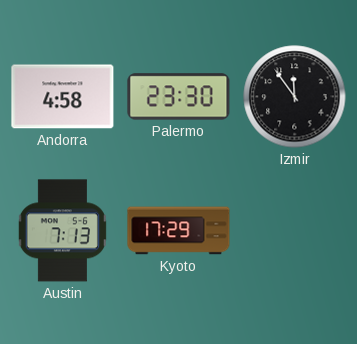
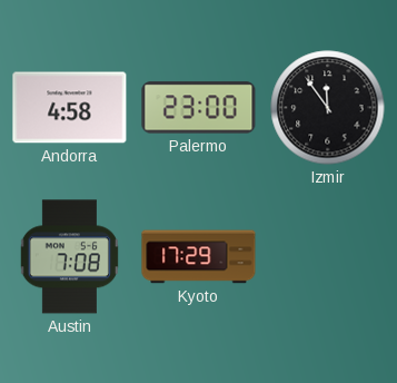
Palermo: 23:30 -> 23:00
Austin: 7:13 -> 7:08
